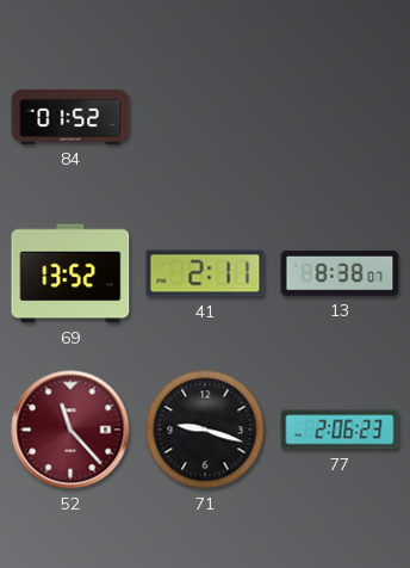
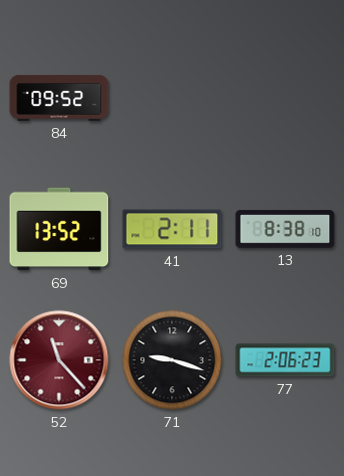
84: 01:52 -> 09:52
13: 8:38:07 -> 8:38:10
